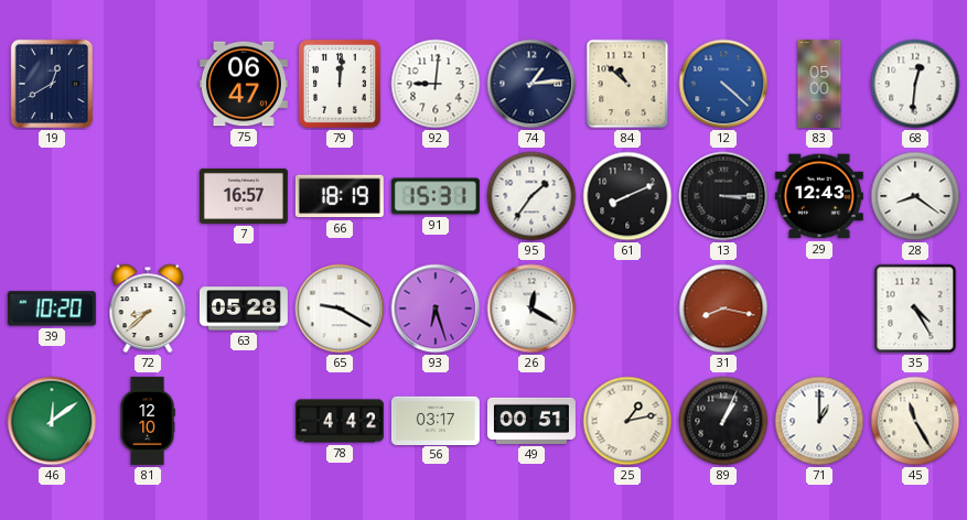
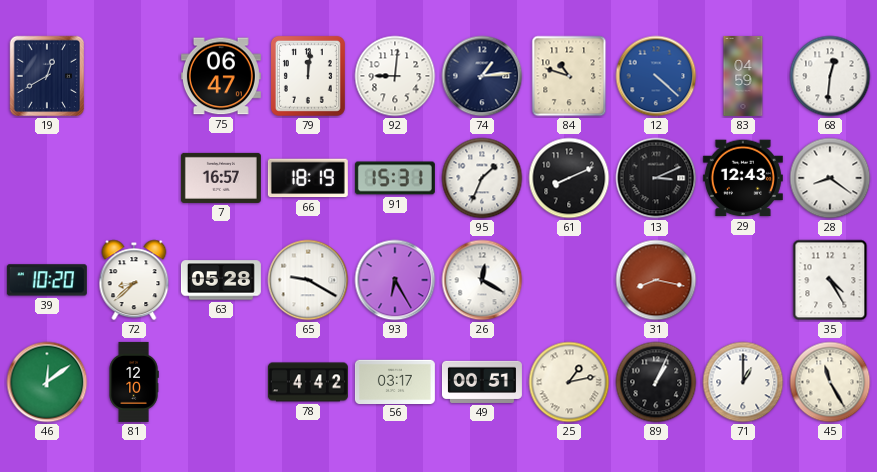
84: 10:52 -> 10:48
83: 05:00 -> 04:59
95: 1:36 -> 1:34
13: 3:15 -> 3:11
93: 6:27 -> 6:25
